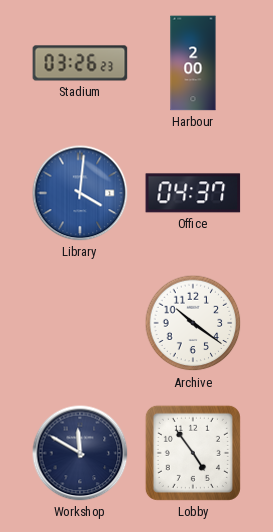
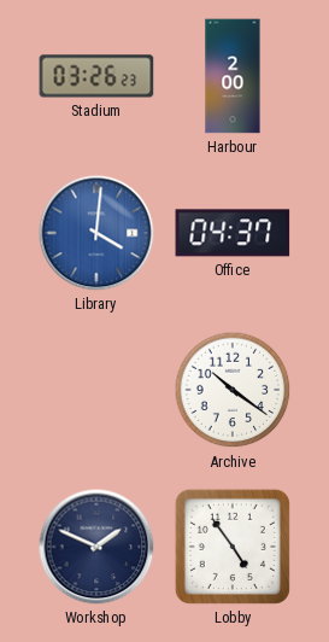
Workshop: 11:50 -> 1:49
